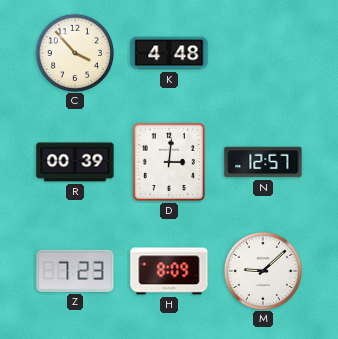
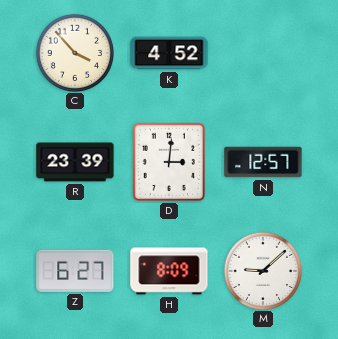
K: 4:48 -> 4:52
R: 00:39 -> 23:39
Z: 7:23 -> 6:27
